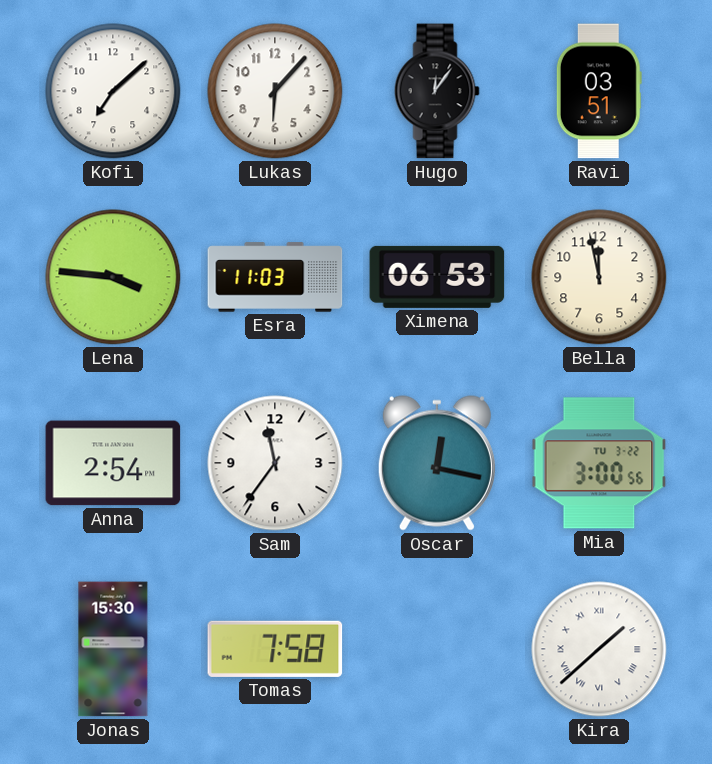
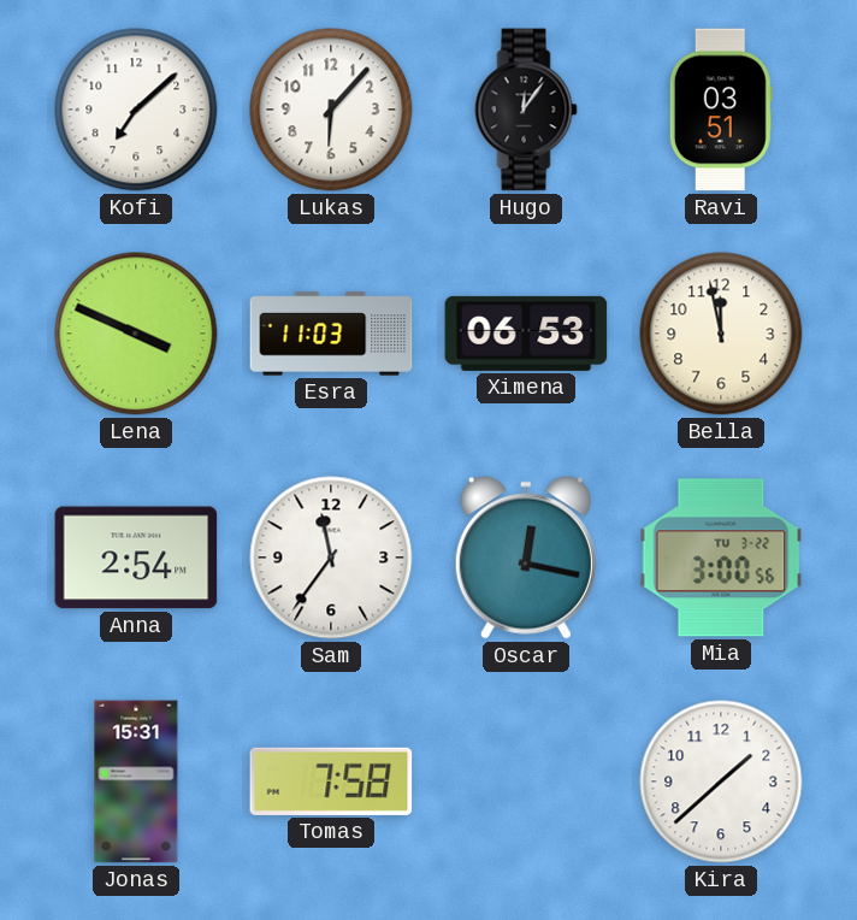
Lena: 3:46 -> 3:49
Jonas: 15:30 -> 15:31
Kira numerals: Roman -> Arabic
